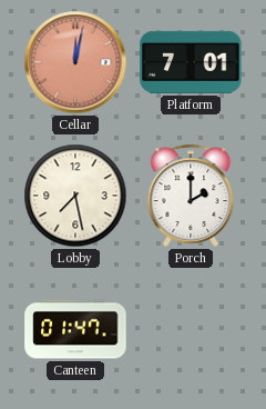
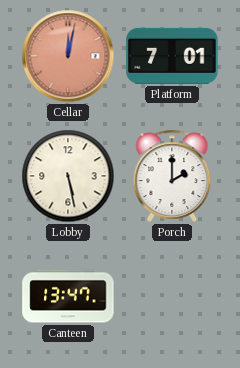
Lobby: 7:28 -> 5:28
Canteen: 01:47 -> 13:47
